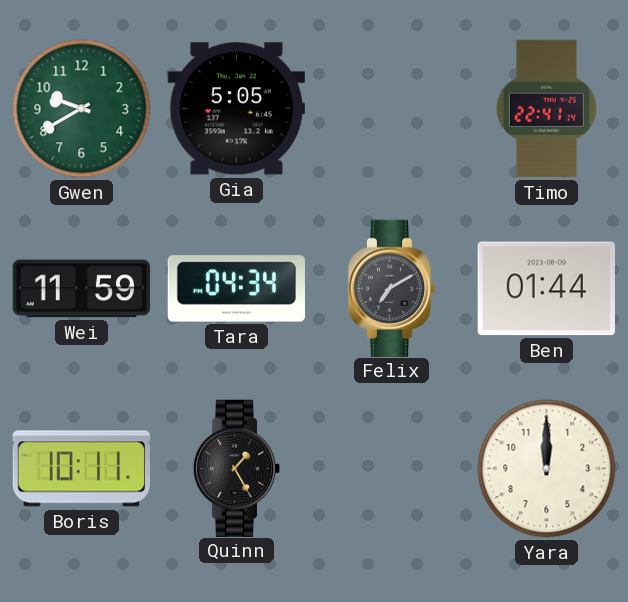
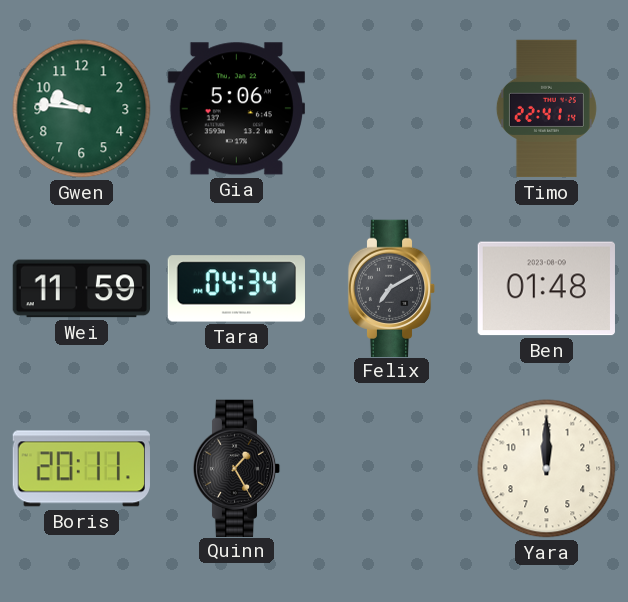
Gwen: 9:40 -> 9:46
Gia: 5:05 -> 5:06
Ben: 01:44 -> 01:48
Boris: 10:11 -> 20:11
